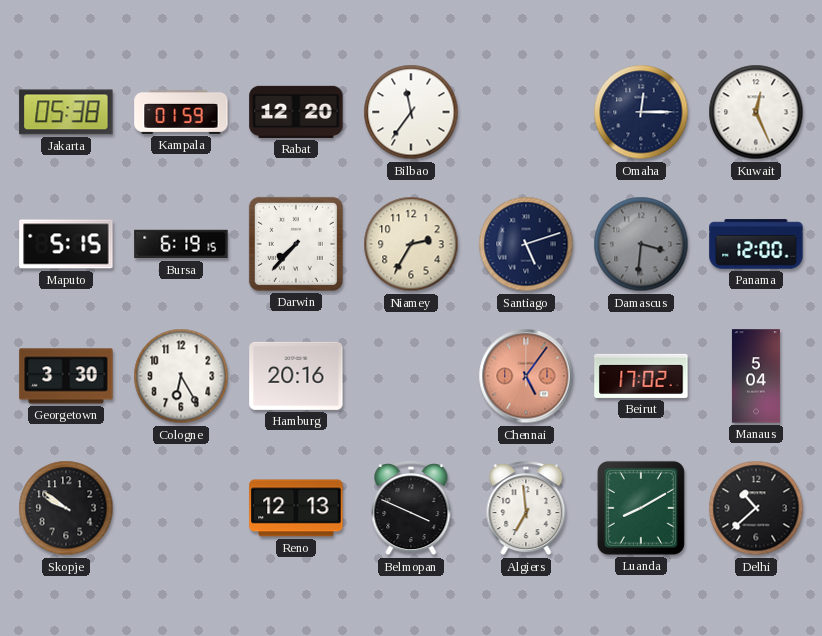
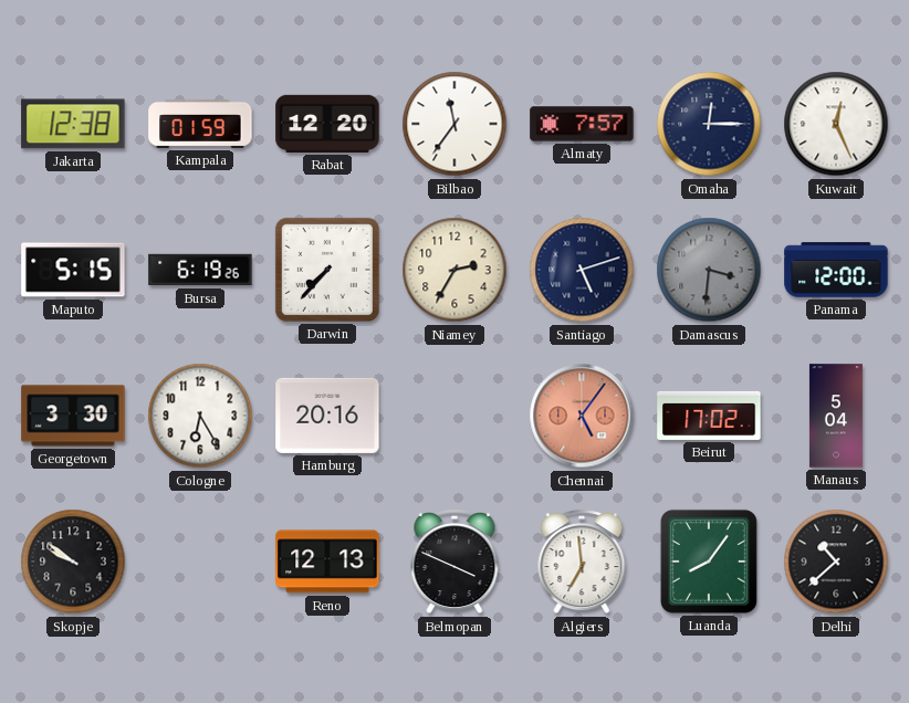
Jakarta: 05:38 -> 12:38
Almaty: none -> 7:57
Bursa: 6:19:15 -> 6:19:26
Luanda: 8:10 -> 8:06
